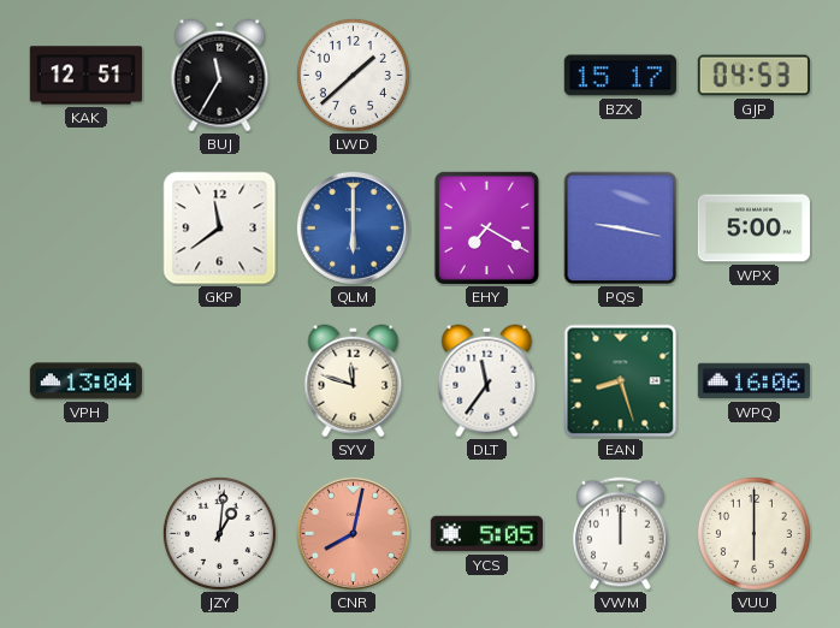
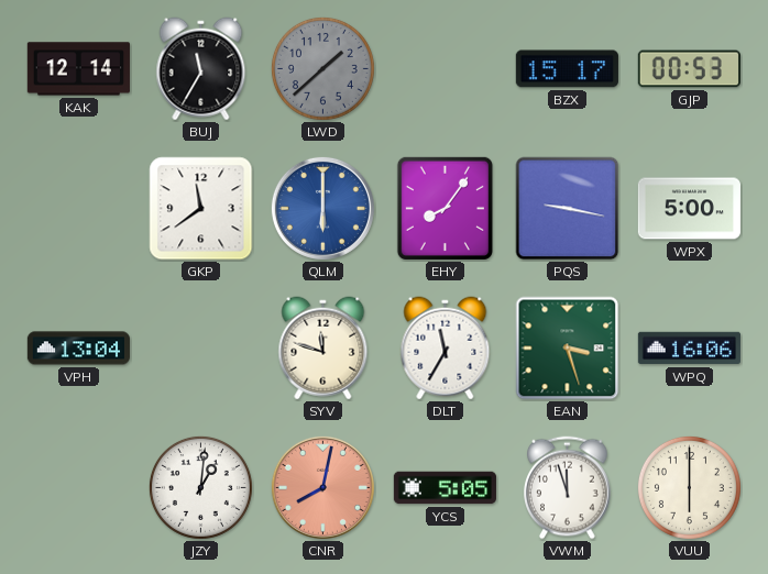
KAK: 12:51 -> 12:14
LWD dial: white -> grey
GJP: 04:53 -> 00:53
EHY: 7:20 -> 8:06
DLT: 11:36 -> 11:35
EAN: 8:27 -> 3:27
VWM: 12:00 -> 11:57
